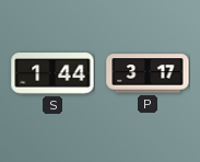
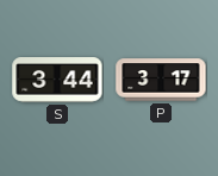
S: 1:44 -> 3:44
